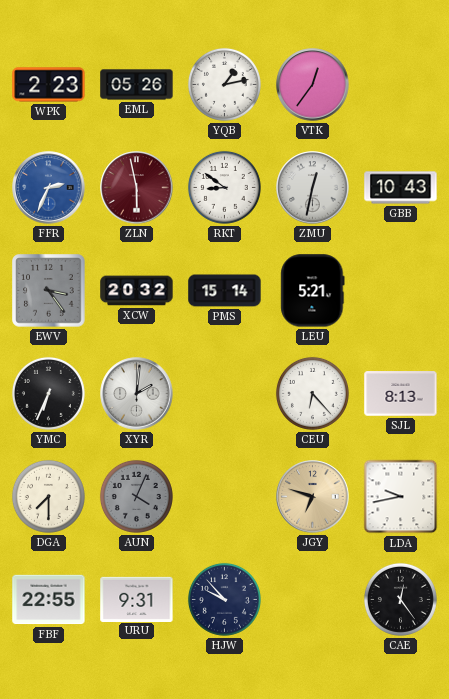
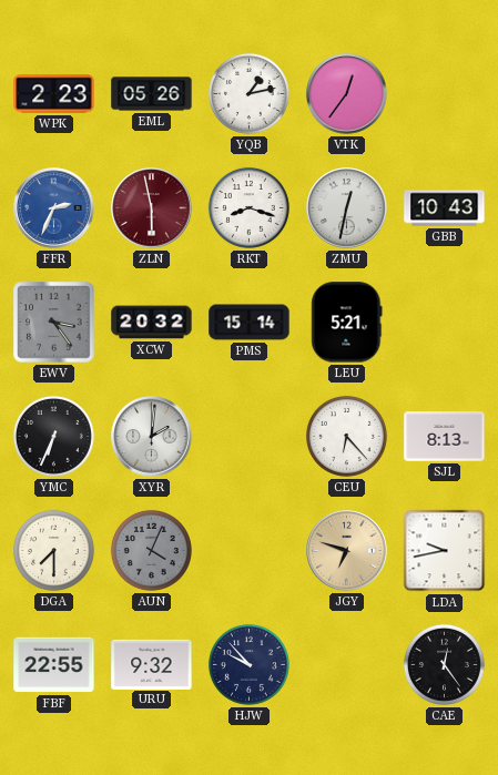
RKT: 8:51 -> 8:18
URU: 9:31 -> 9:32
